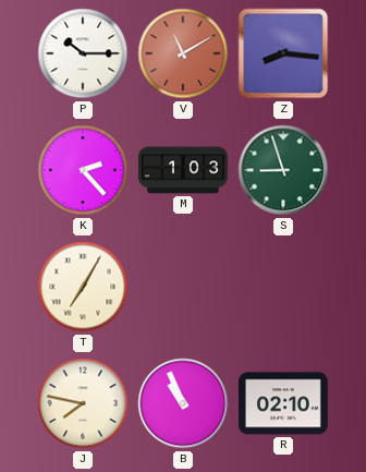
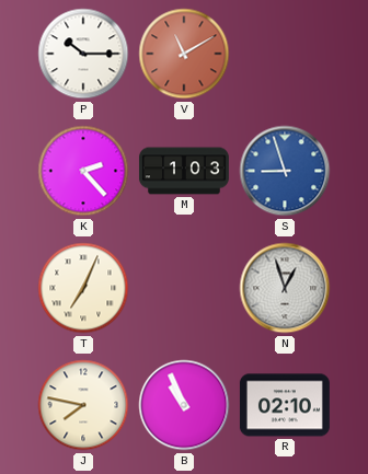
Z: 8:16 -> none
S dial: green -> blue
T: 7:05 -> 7:04
N: none -> 12:57
